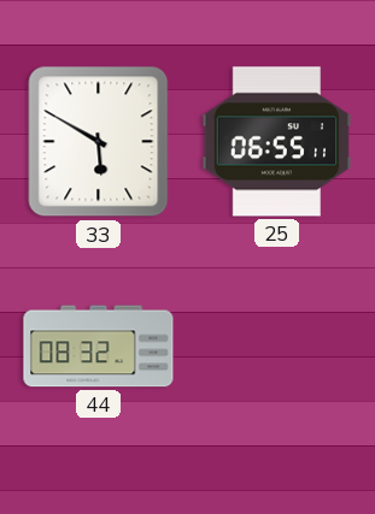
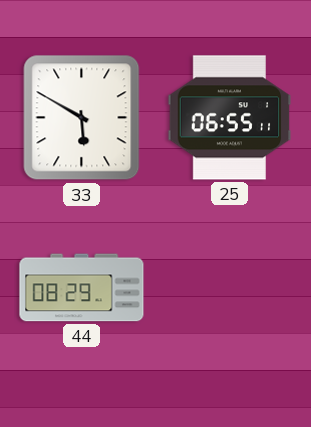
44: 08:32 -> 08:29
